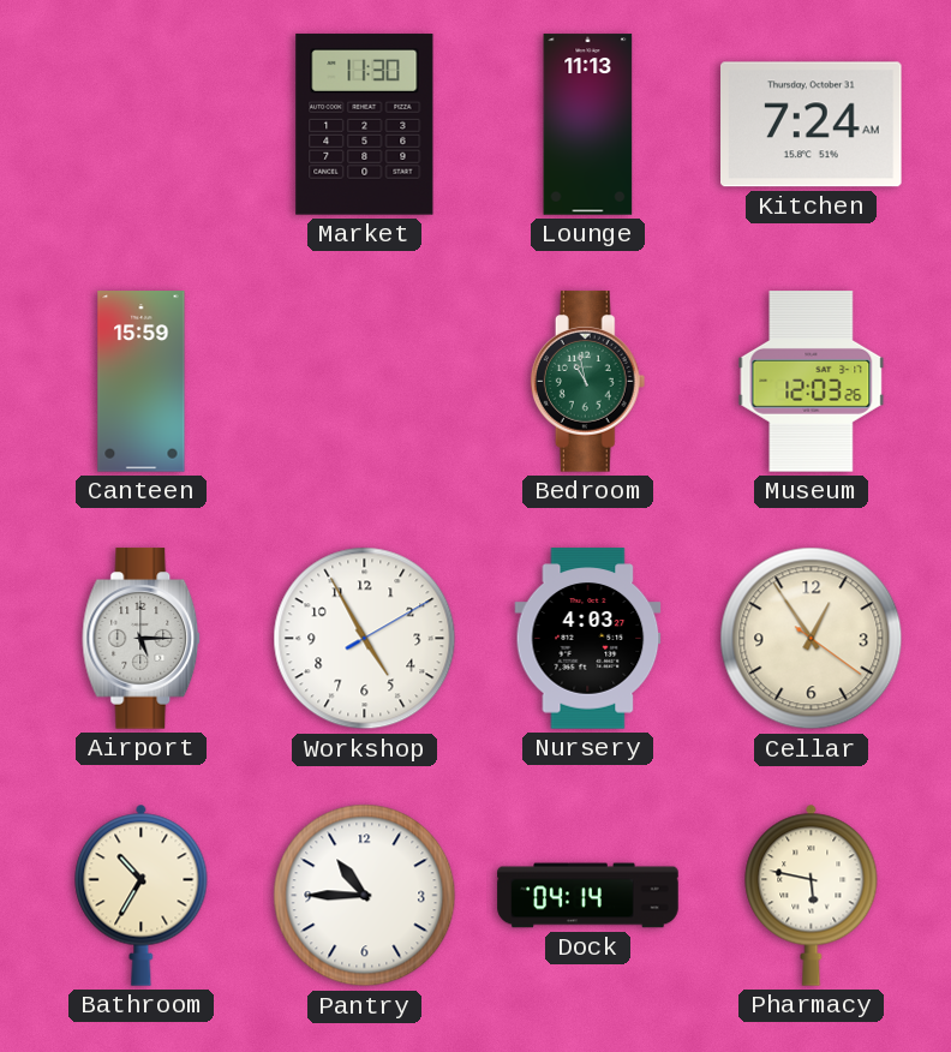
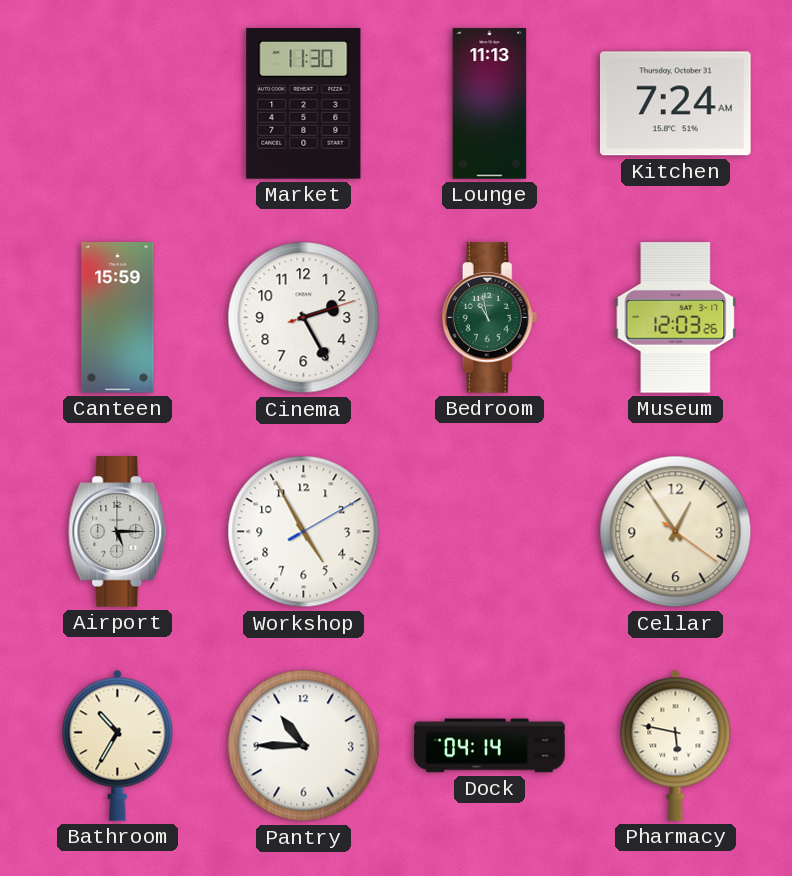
Cinema: none -> 2:25
Nursery: 4:03 -> none
